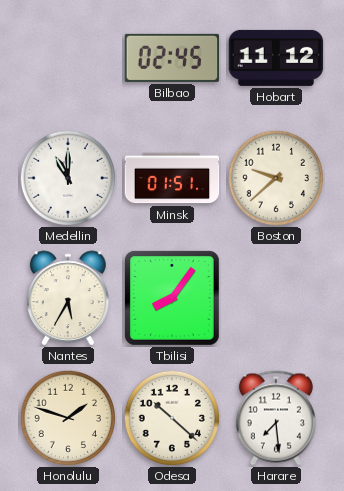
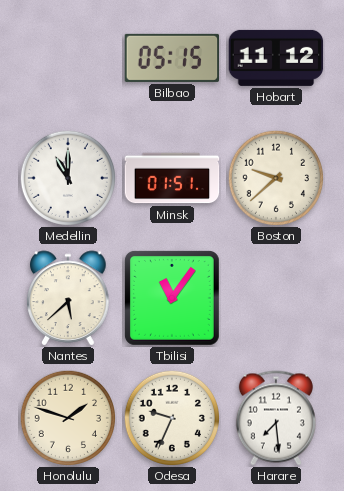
Bilbao: 02:45 -> 05:15
Nantes: 5:35 -> 5:38
Tbilisi: 8:06 -> 11:06
Odesa: 10:22 -> 9:34
